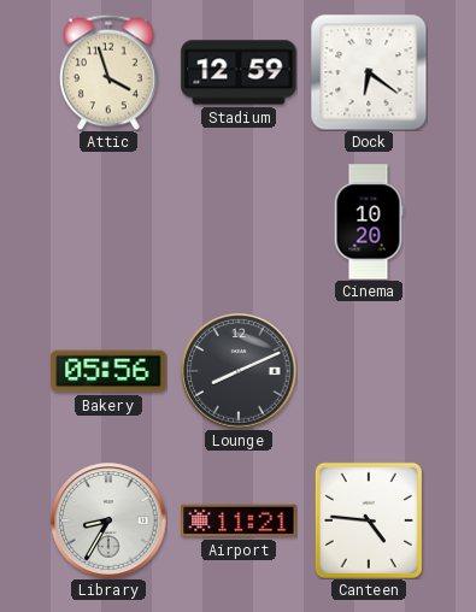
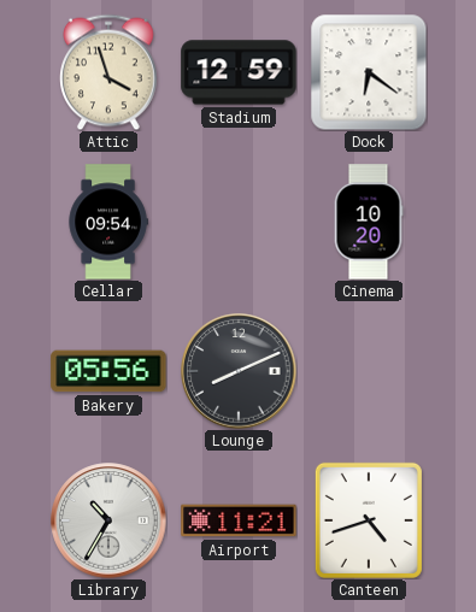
Cellar: none -> 09:54
Library: 8:35 -> 10:35
Canteen: 4:46 -> 4:42
